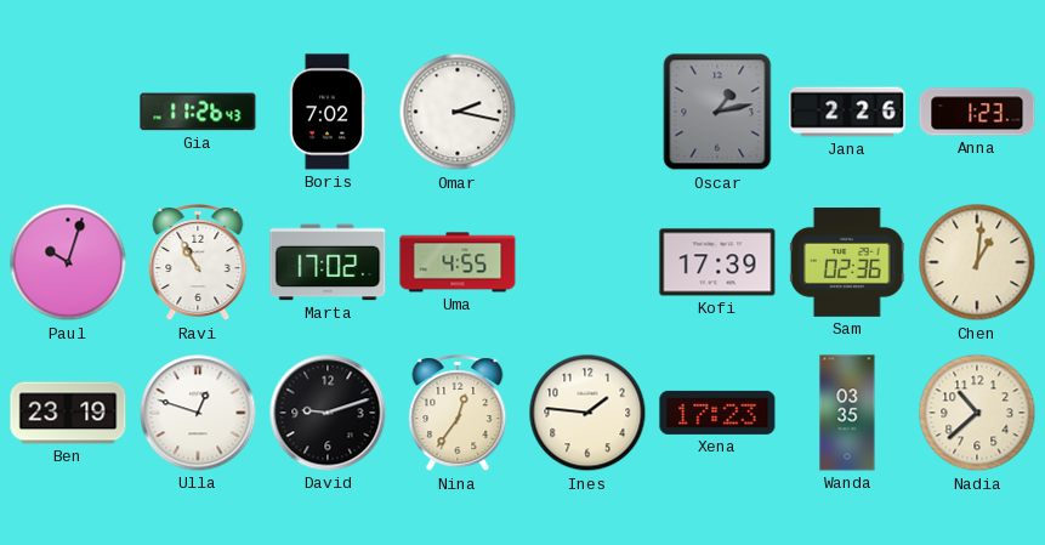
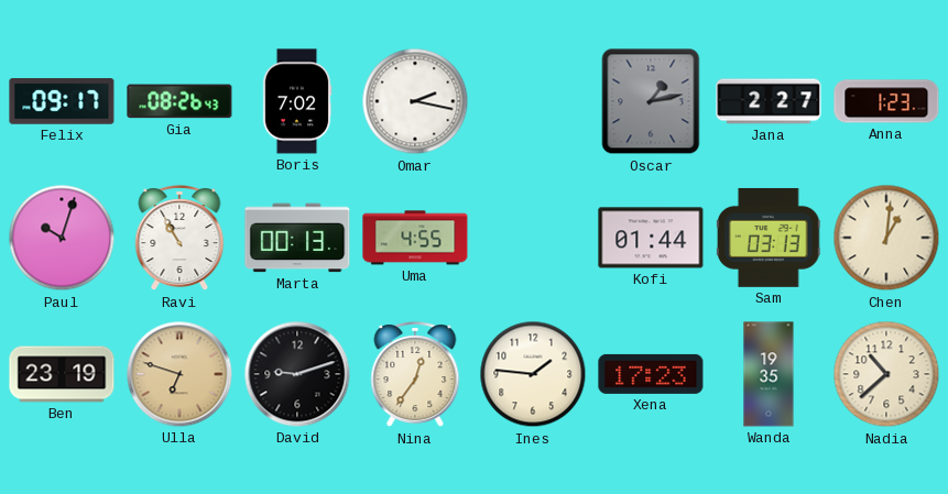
Felix: none -> 09:17
Gia: 11:26 -> 08:26
Jana: 2:26 -> 2:27
Marta: 17:02 -> 00:13
Kofi: 17:39 -> 01:44
Sam: 02:36 -> 03:13
Ulla: 12:48 -> 6:48
Ulla dial: white -> champagne
Wanda: 03:35 -> 19:35
